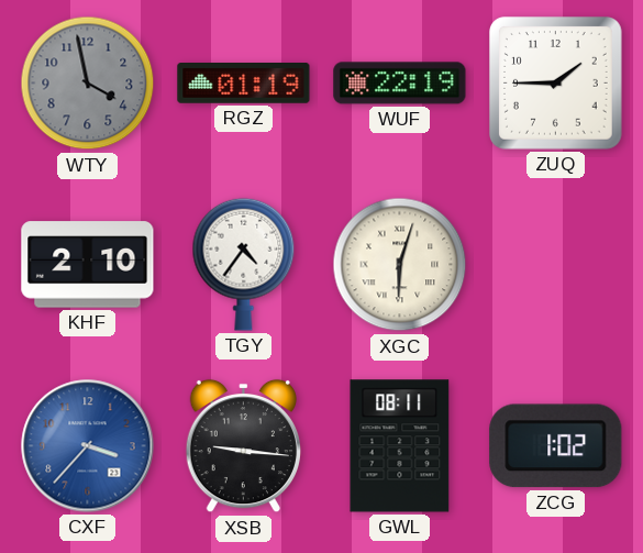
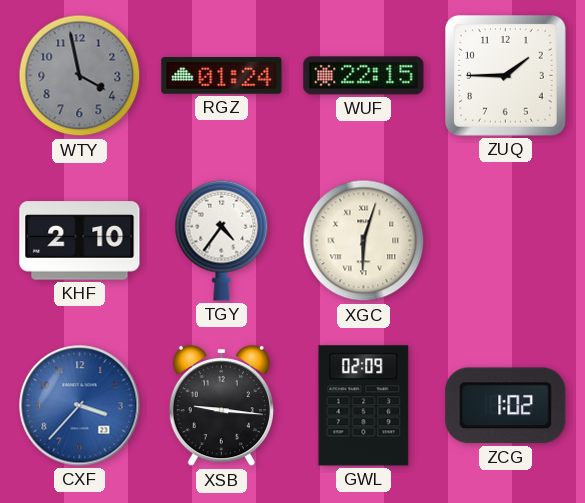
RGZ: 01:19 -> 01:24
WUF: 22:19 -> 22:15
GWL: 08:11 -> 02:09
